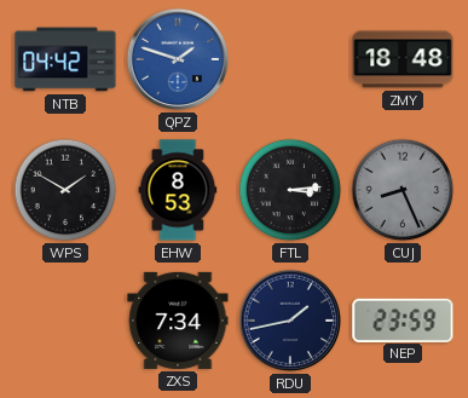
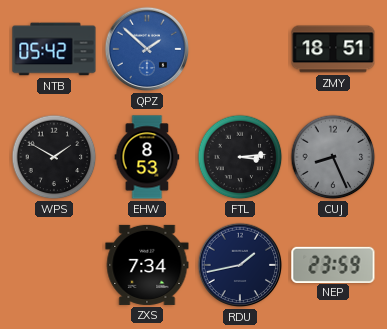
NTB: 04:42 -> 05:42
QPZ: 1:48 -> 1:52
ZMY: 18:48 -> 18:51
